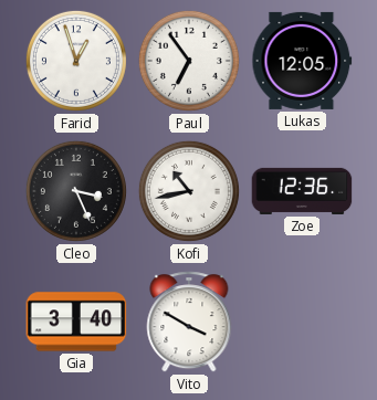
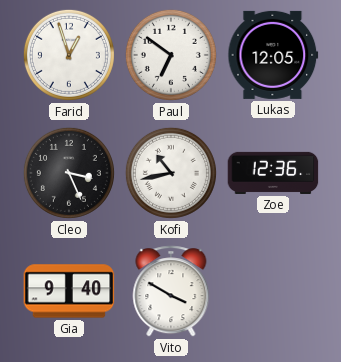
Paul: 6:54 -> 6:51
Gia: 3:40 -> 9:40
